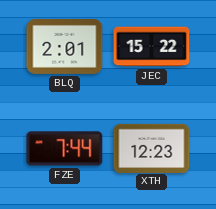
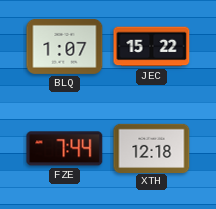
BLQ: 2:01 -> 1:07
XTH: 12:23 -> 12:18
